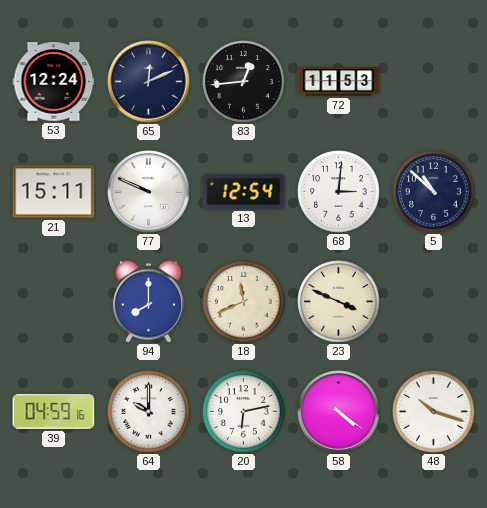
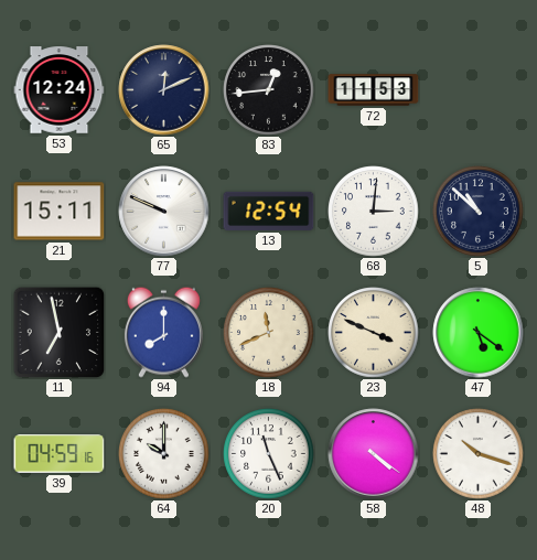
11: none -> 6:58
47: none -> 5:21
20: 6:13 -> 11:26
